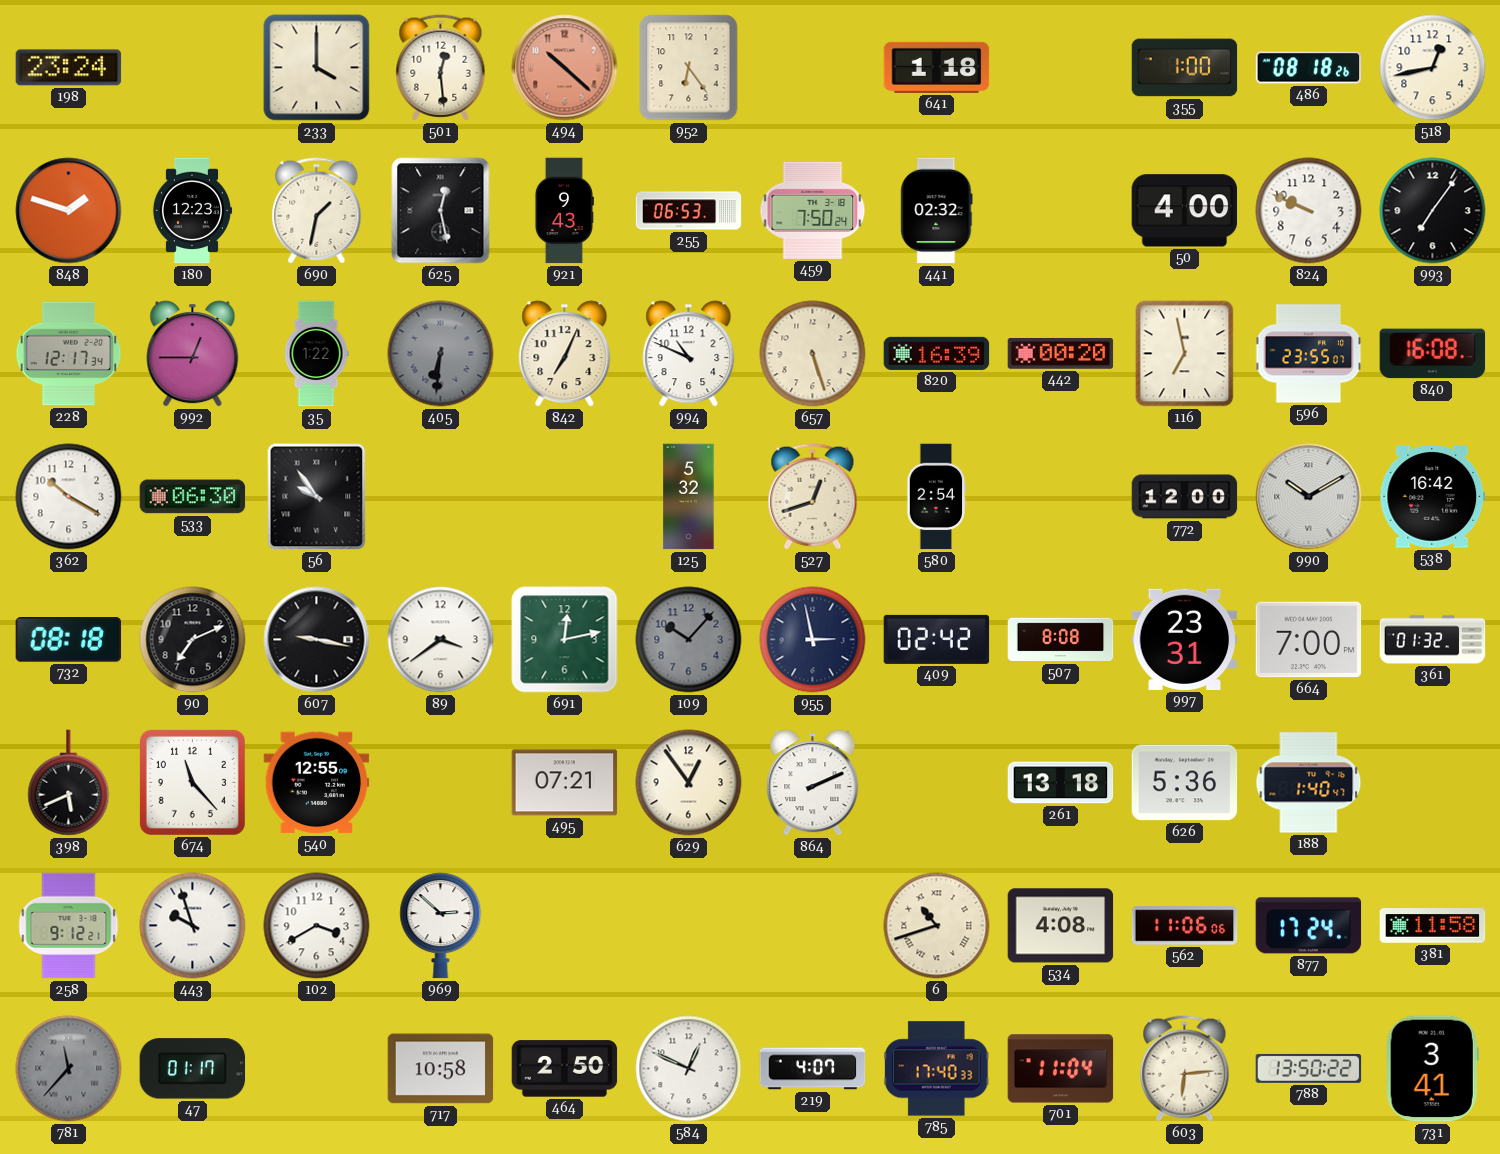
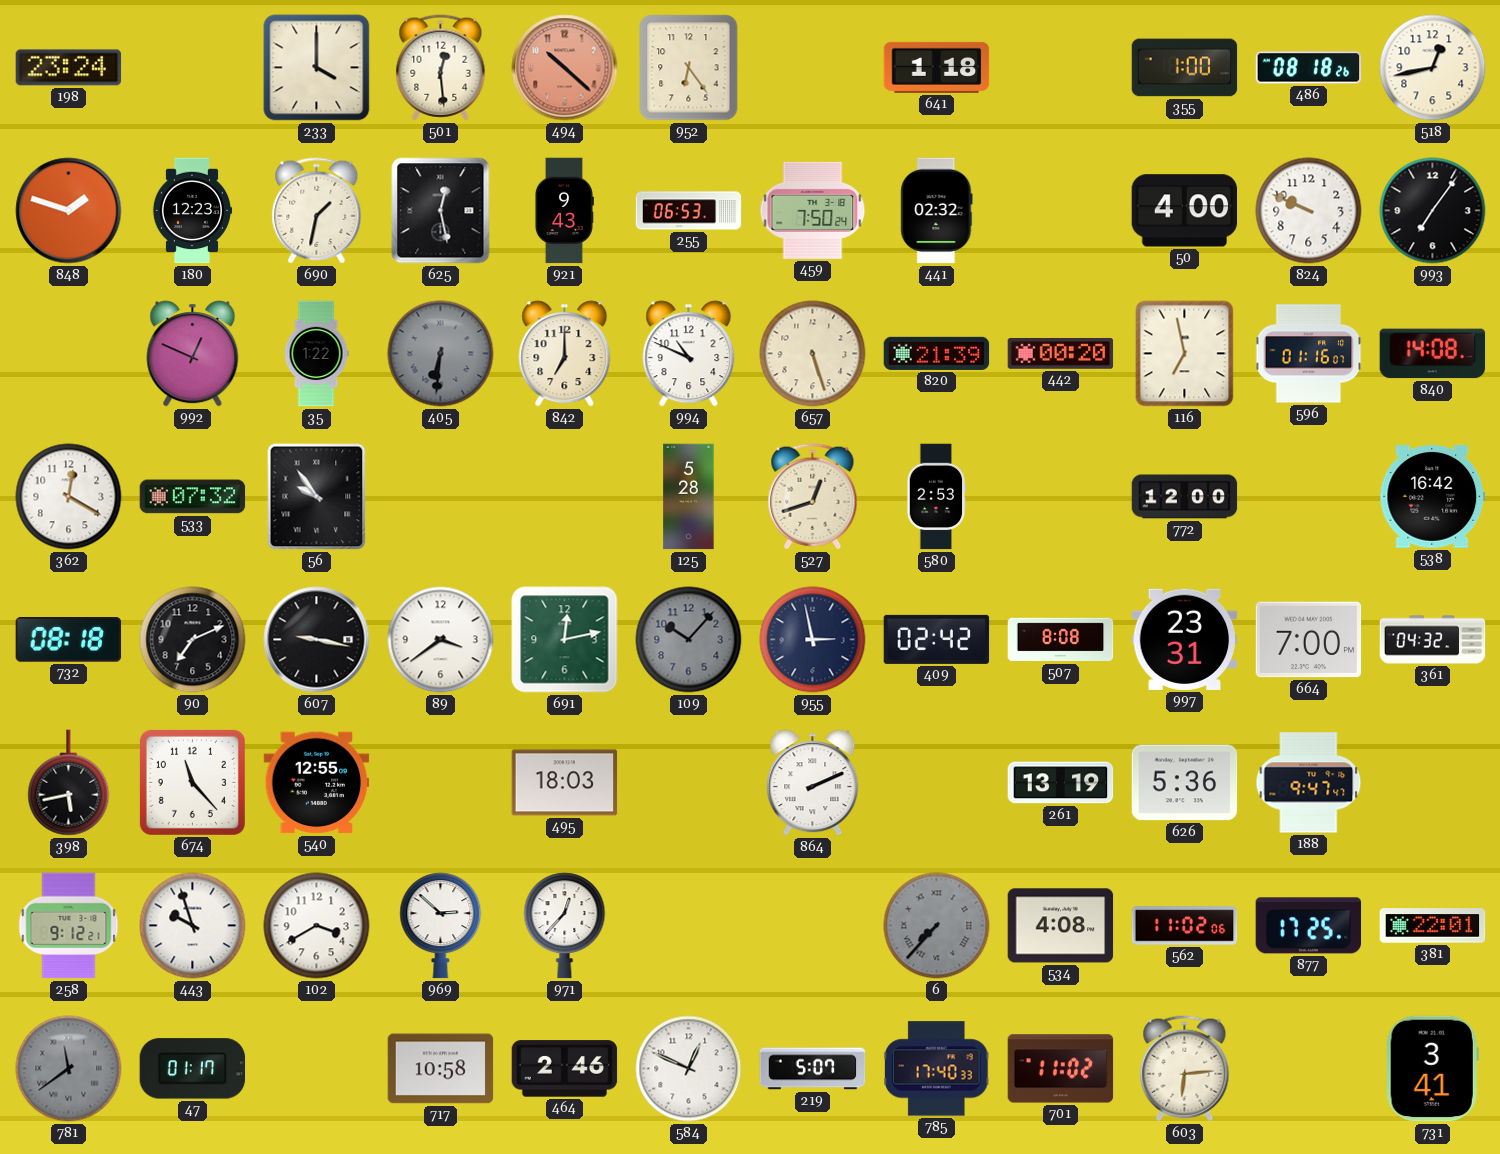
228: 12:17 -> none
992: 12:45 -> 12:49
842: 7:04 -> 7:00
820: 16:39 -> 21:39
596: 23:55 -> 01:16
840: 16:08 -> 14:08
362: 10:20 -> 12:20
533: 06:30 -> 07:32
125: 5:32 -> 5:28
580: 2:54 -> 2:53
990: 10:10 -> none
361: 01:32 -> 04:32
398: 5:41 -> 5:43
495: 07:21 -> 18:03
629: 12:54 -> none
261: 13:18 -> 13:19
188: 1:40 -> 9:47
971: none -> 12:37
6: 10:42 -> 7:37
6 dial: cream -> grey
562: 11:06 -> 11:02
877: 17:24 -> 17:25
381: 11:58 -> 22:01
781: 11:37 -> 11:39
464: 2:50 -> 2:46
219: 4:07 -> 5:07
701: 11:04 -> 11:02
788: 13:50 -> none
